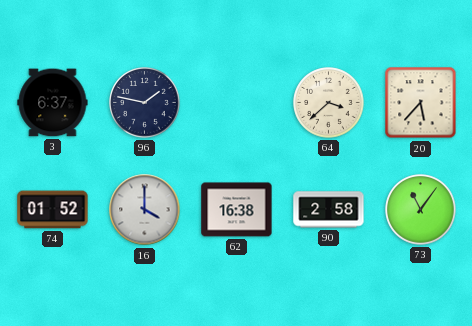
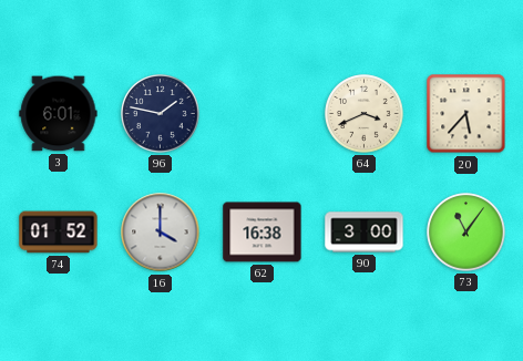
3: 6:37 -> 6:01
64: 3:38 -> 3:41
90: 2:58 -> 3:00
